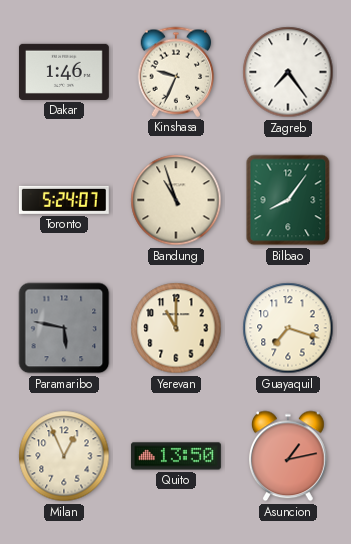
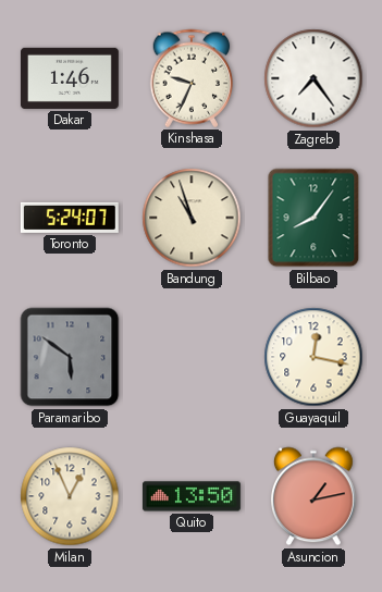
Paramaribo: 5:47 -> 5:51
Yerevan: 11:00 -> none
Guayaquil: 7:18 -> 12:17
